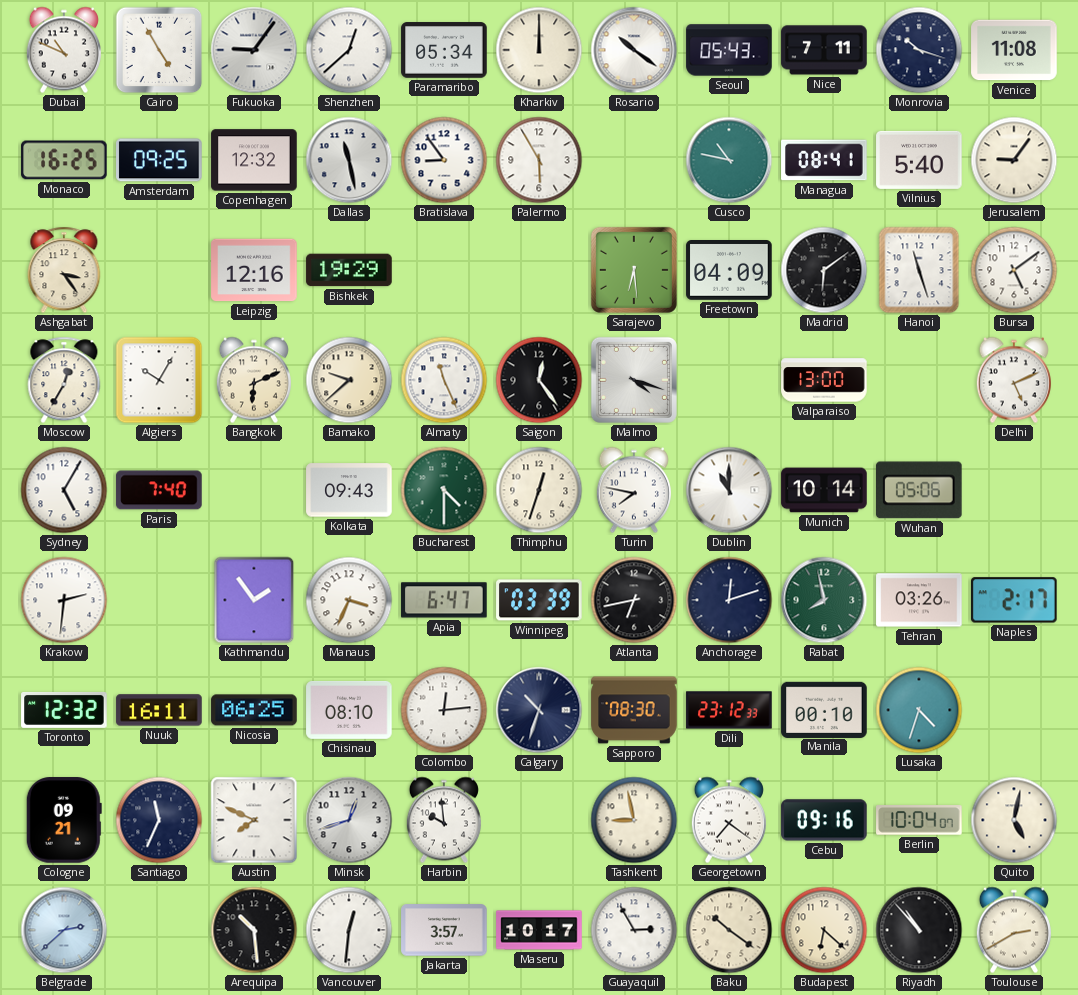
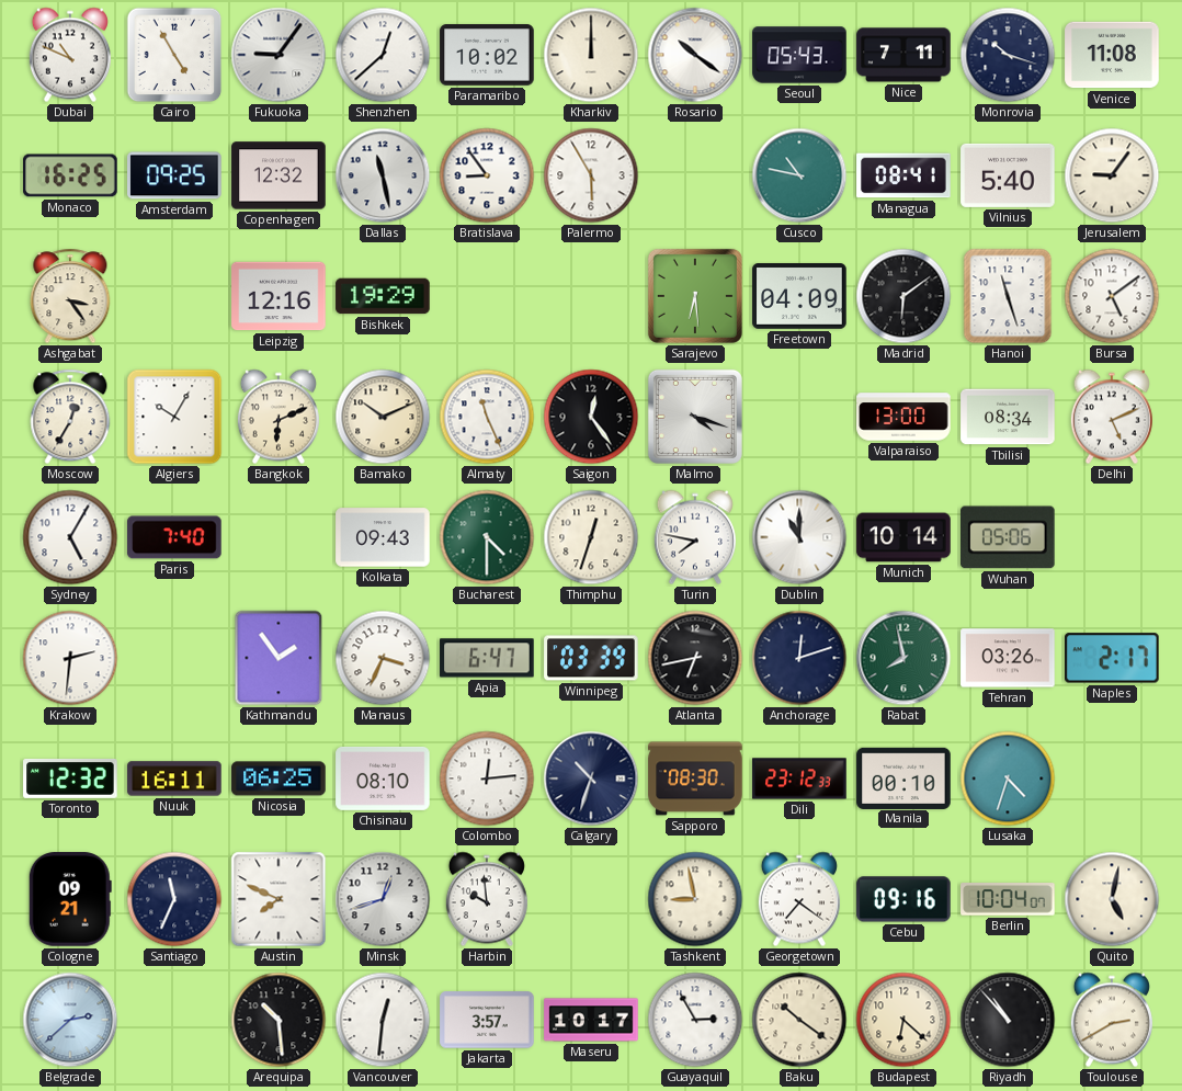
Paramaribo: 05:34 -> 10:02
Bamako: 9:38 -> 10:11
Tbilisi: none -> 08:34
